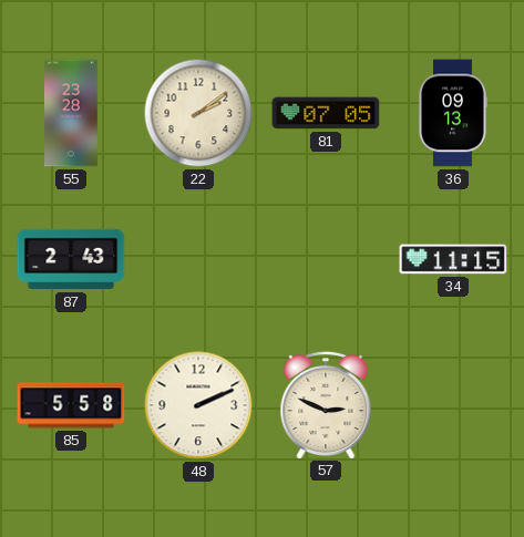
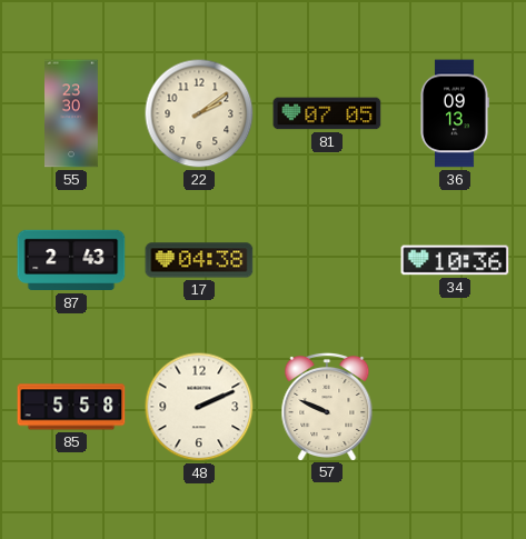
55: 23:28 -> 23:30
17: none -> 04:38
34: 11:15 -> 10:36
57: 2:49 -> 9:49
